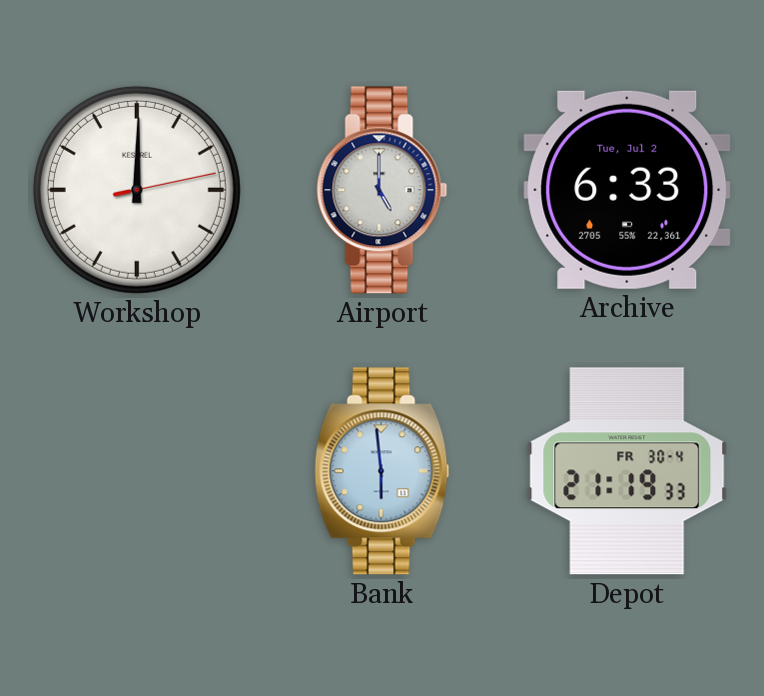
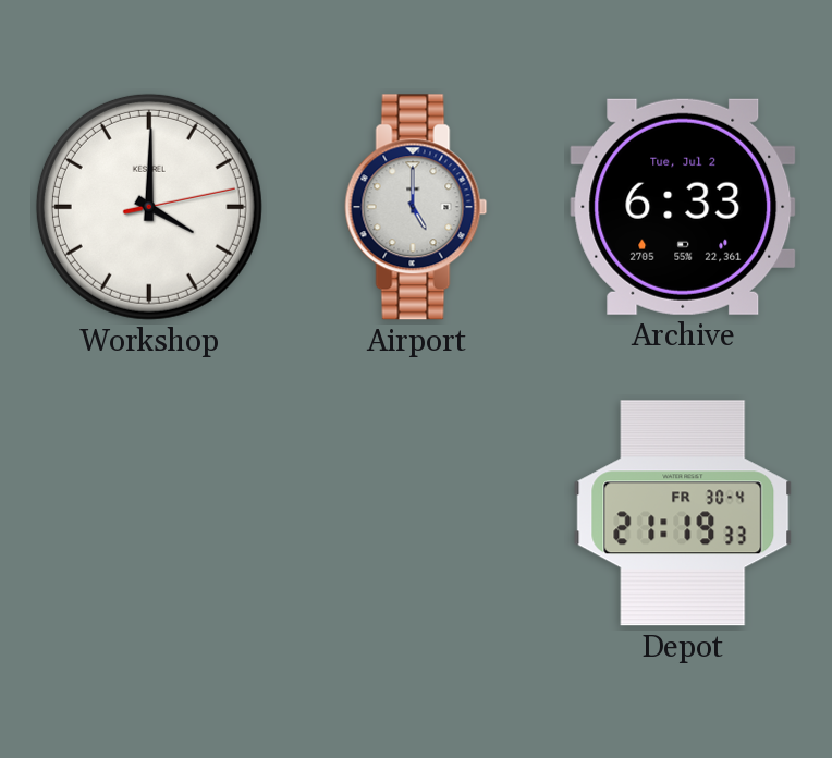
Workshop: 12:00 -> 4:00
Bank: 5:59 -> none
